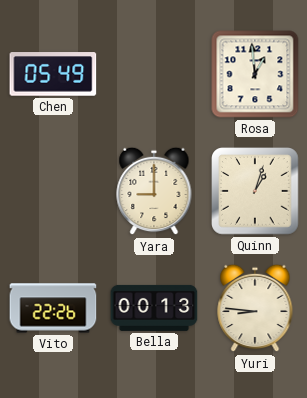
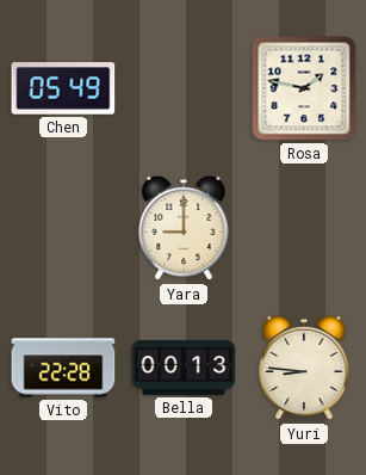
Rosa: 12:59 -> 1:47
Quinn: 1:03 -> none
Vito: 22:26 -> 22:28
